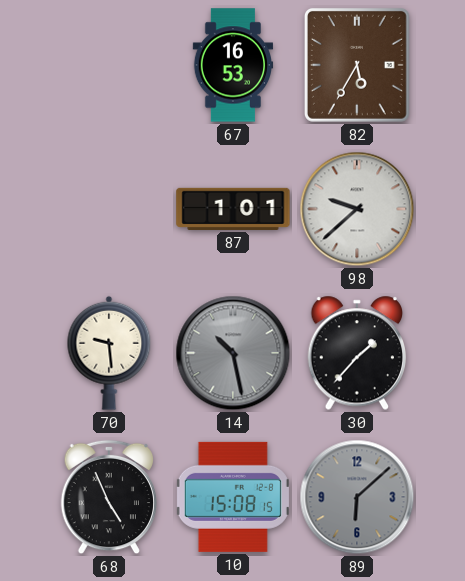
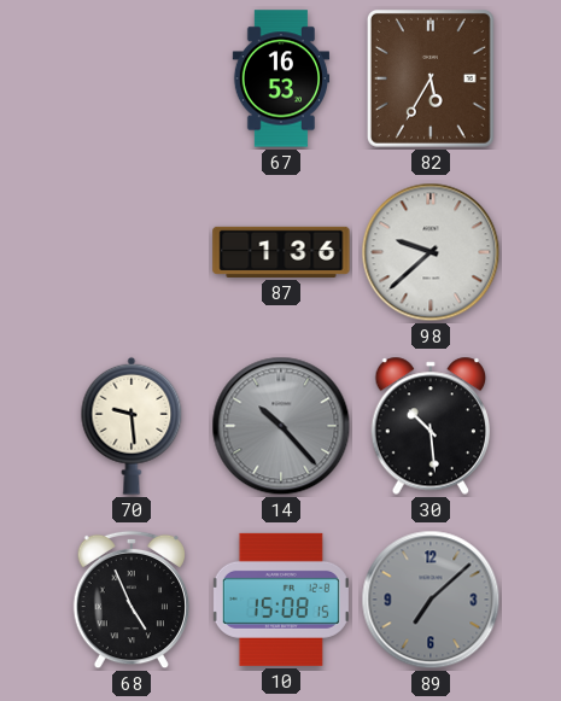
87: 1:01 -> 1:36
14: 10:28 -> 10:23
30: 1:37 -> 10:29
89: 6:08 -> 7:08
